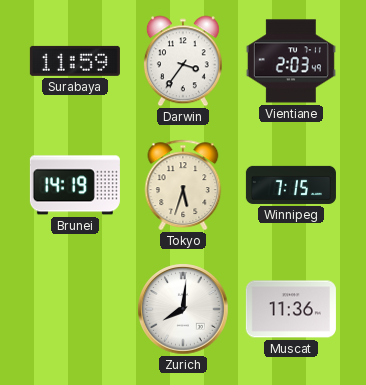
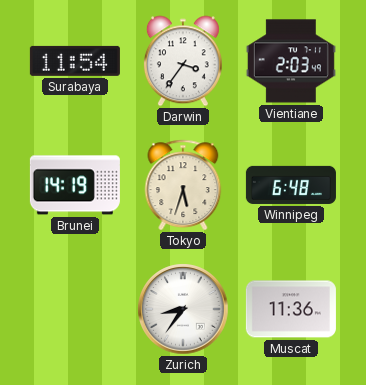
Surabaya: 11:59 -> 11:54
Winnipeg: 7:15 -> 6:48
Zurich: 8:01 -> 8:36
